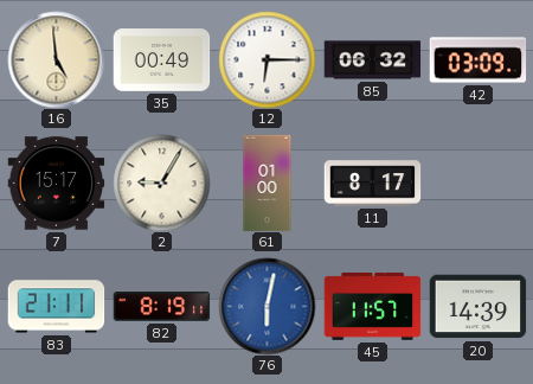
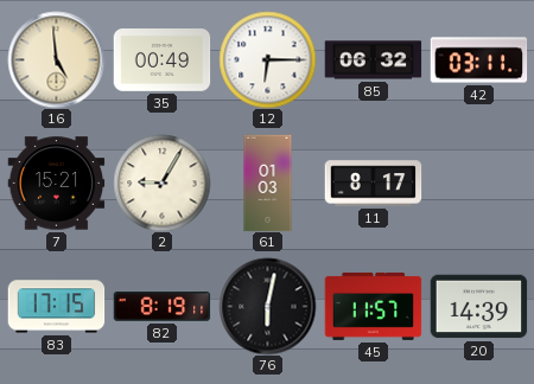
42: 03:09 -> 03:11
7: 15:17 -> 15:21
61: 01:00 -> 01:03
83: 21:11 -> 17:15
76 dial: blue -> black
